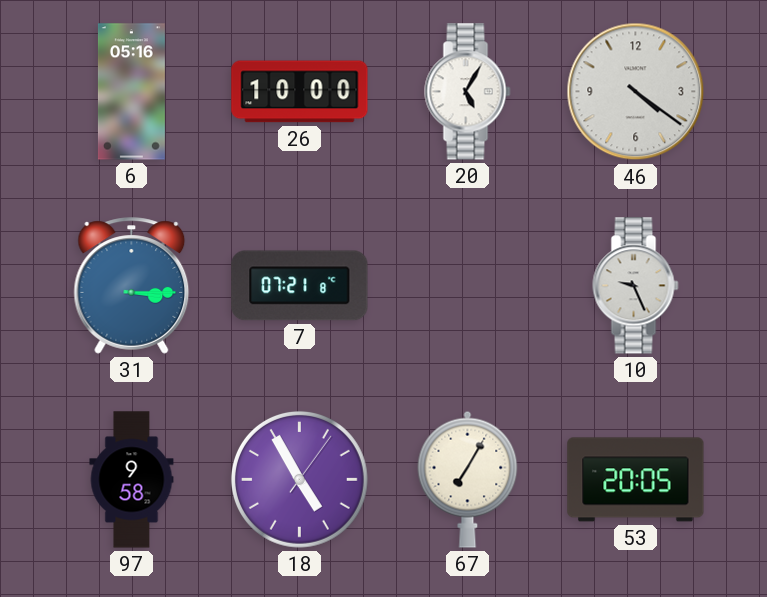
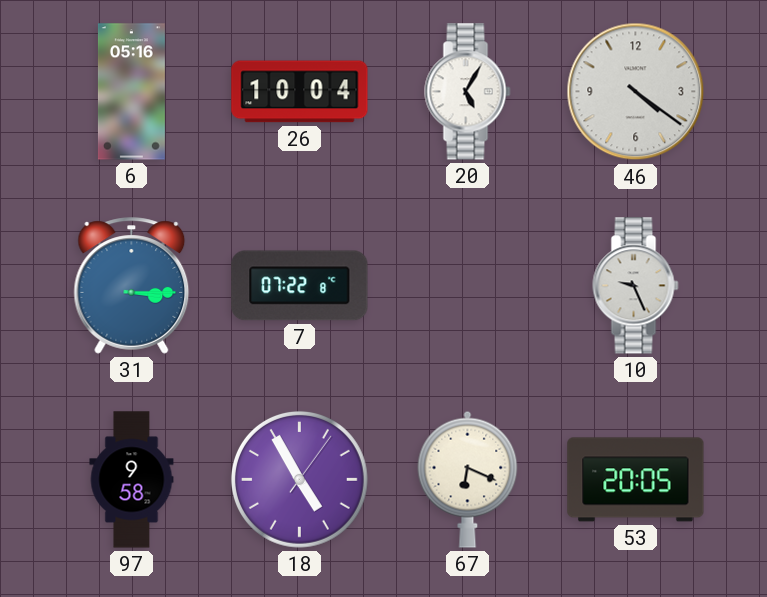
26: 10:00 -> 10:04
7: 07:21 -> 07:22
67: 7:05 -> 6:19
